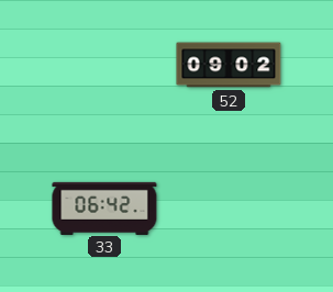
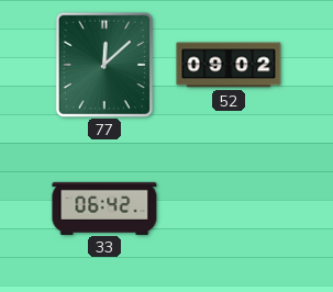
77: none -> 12:08
